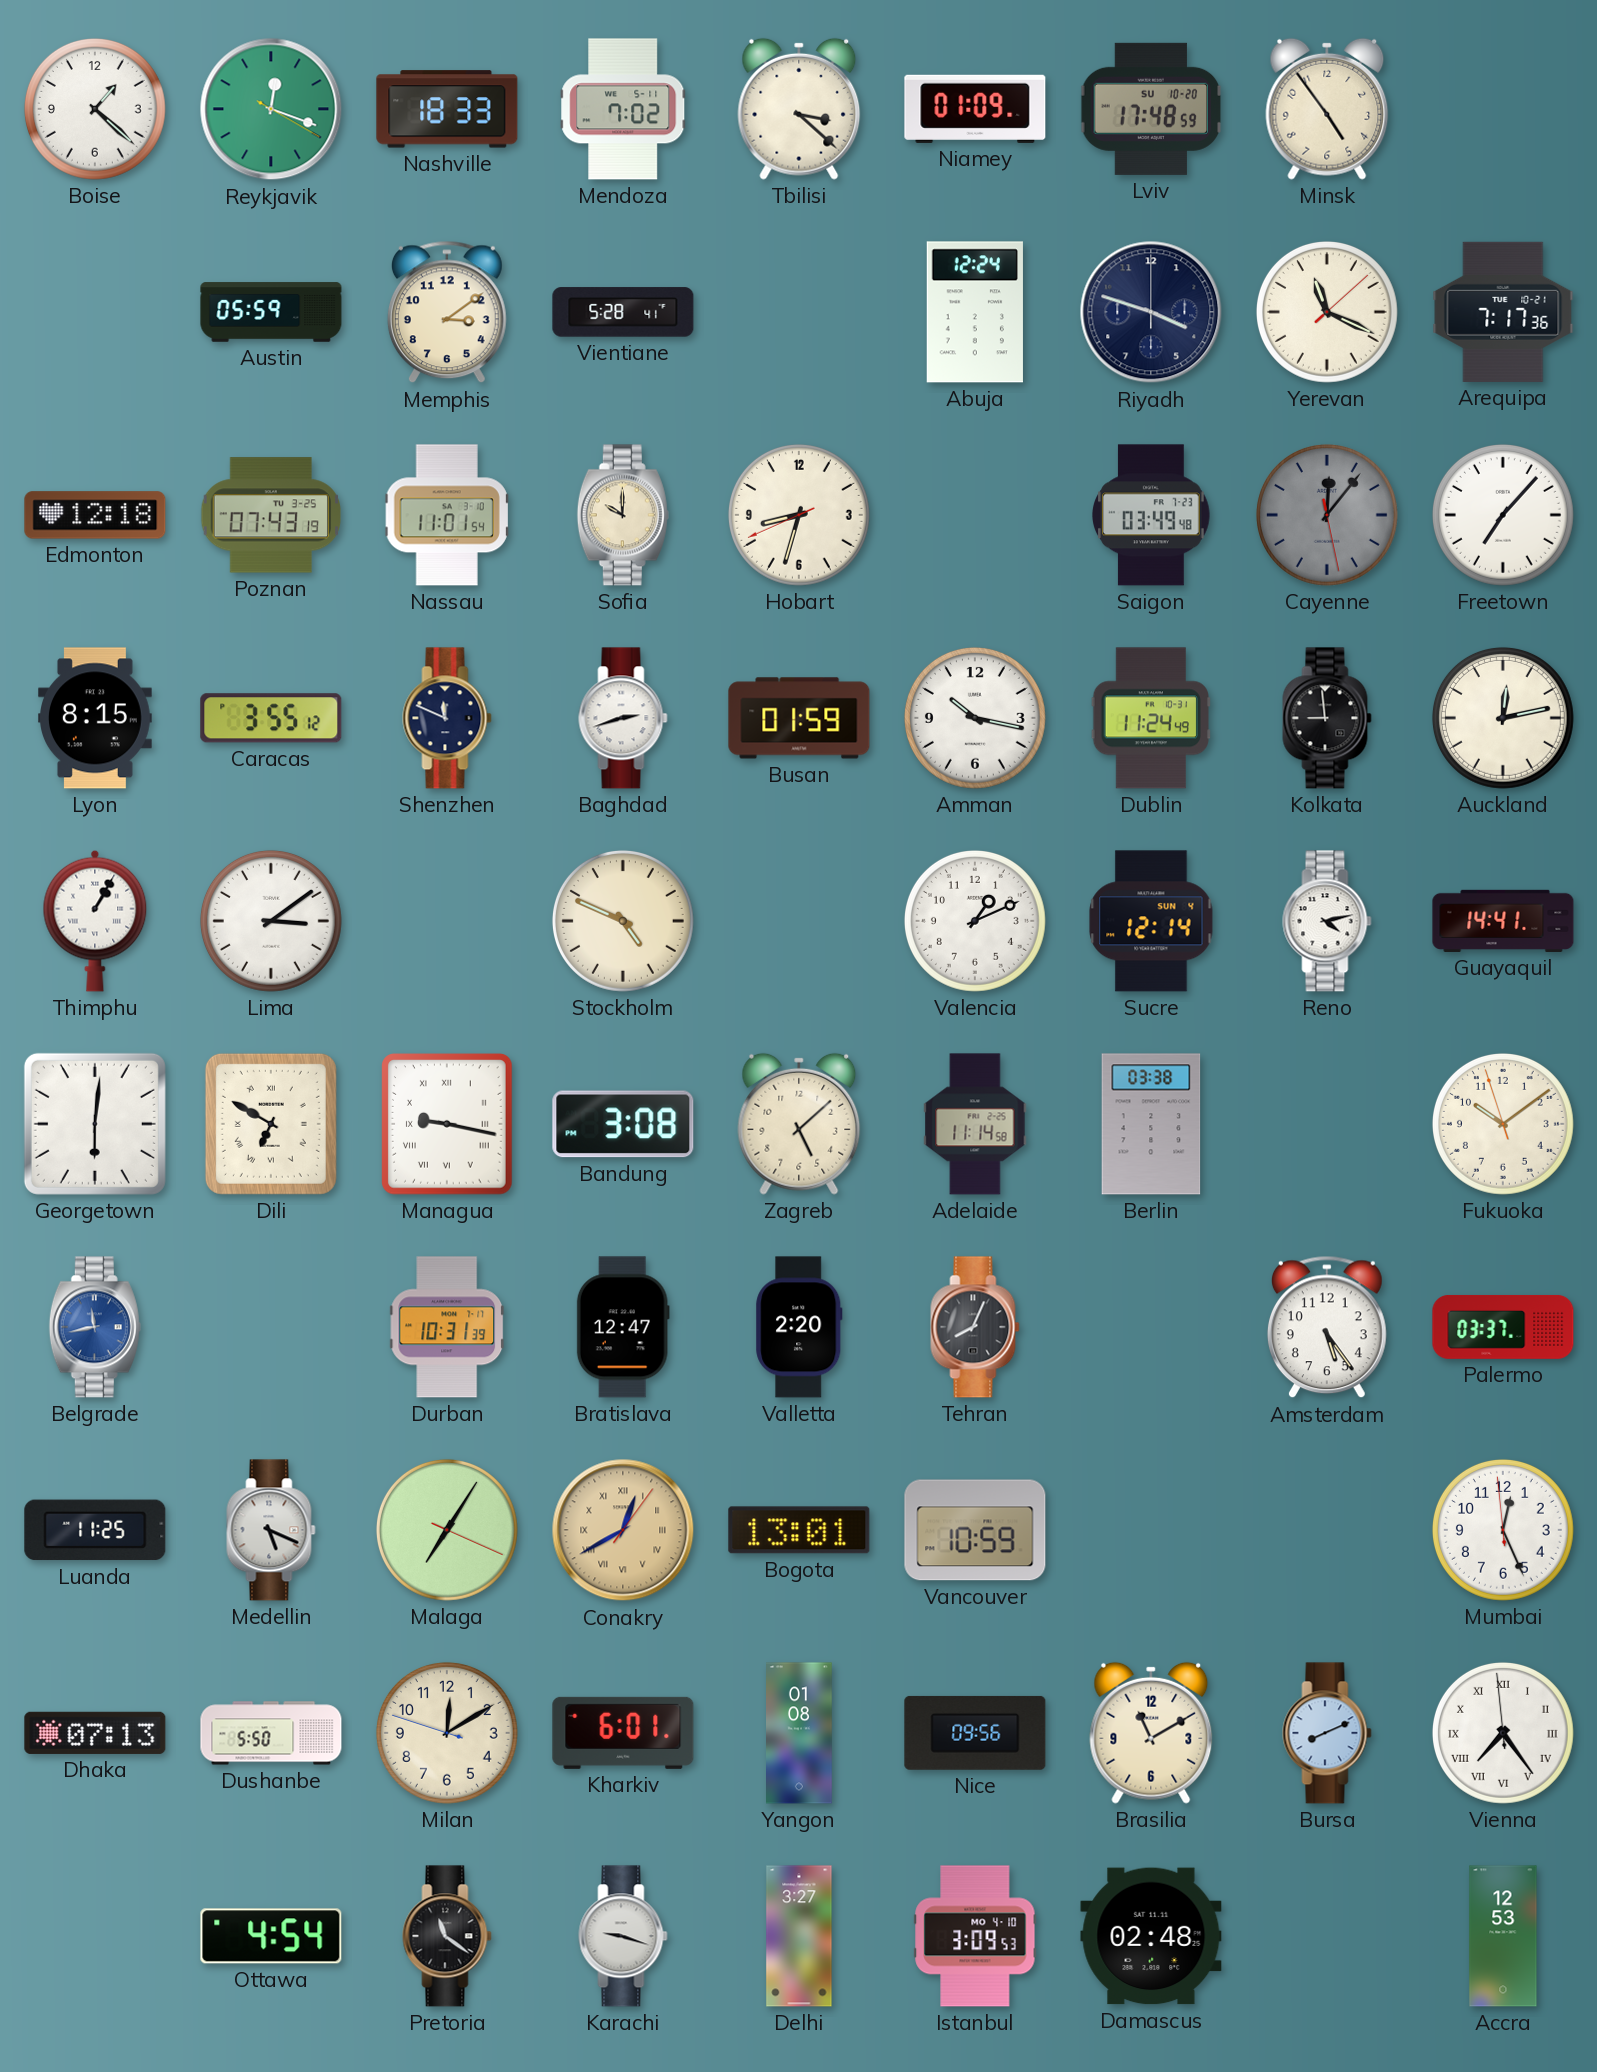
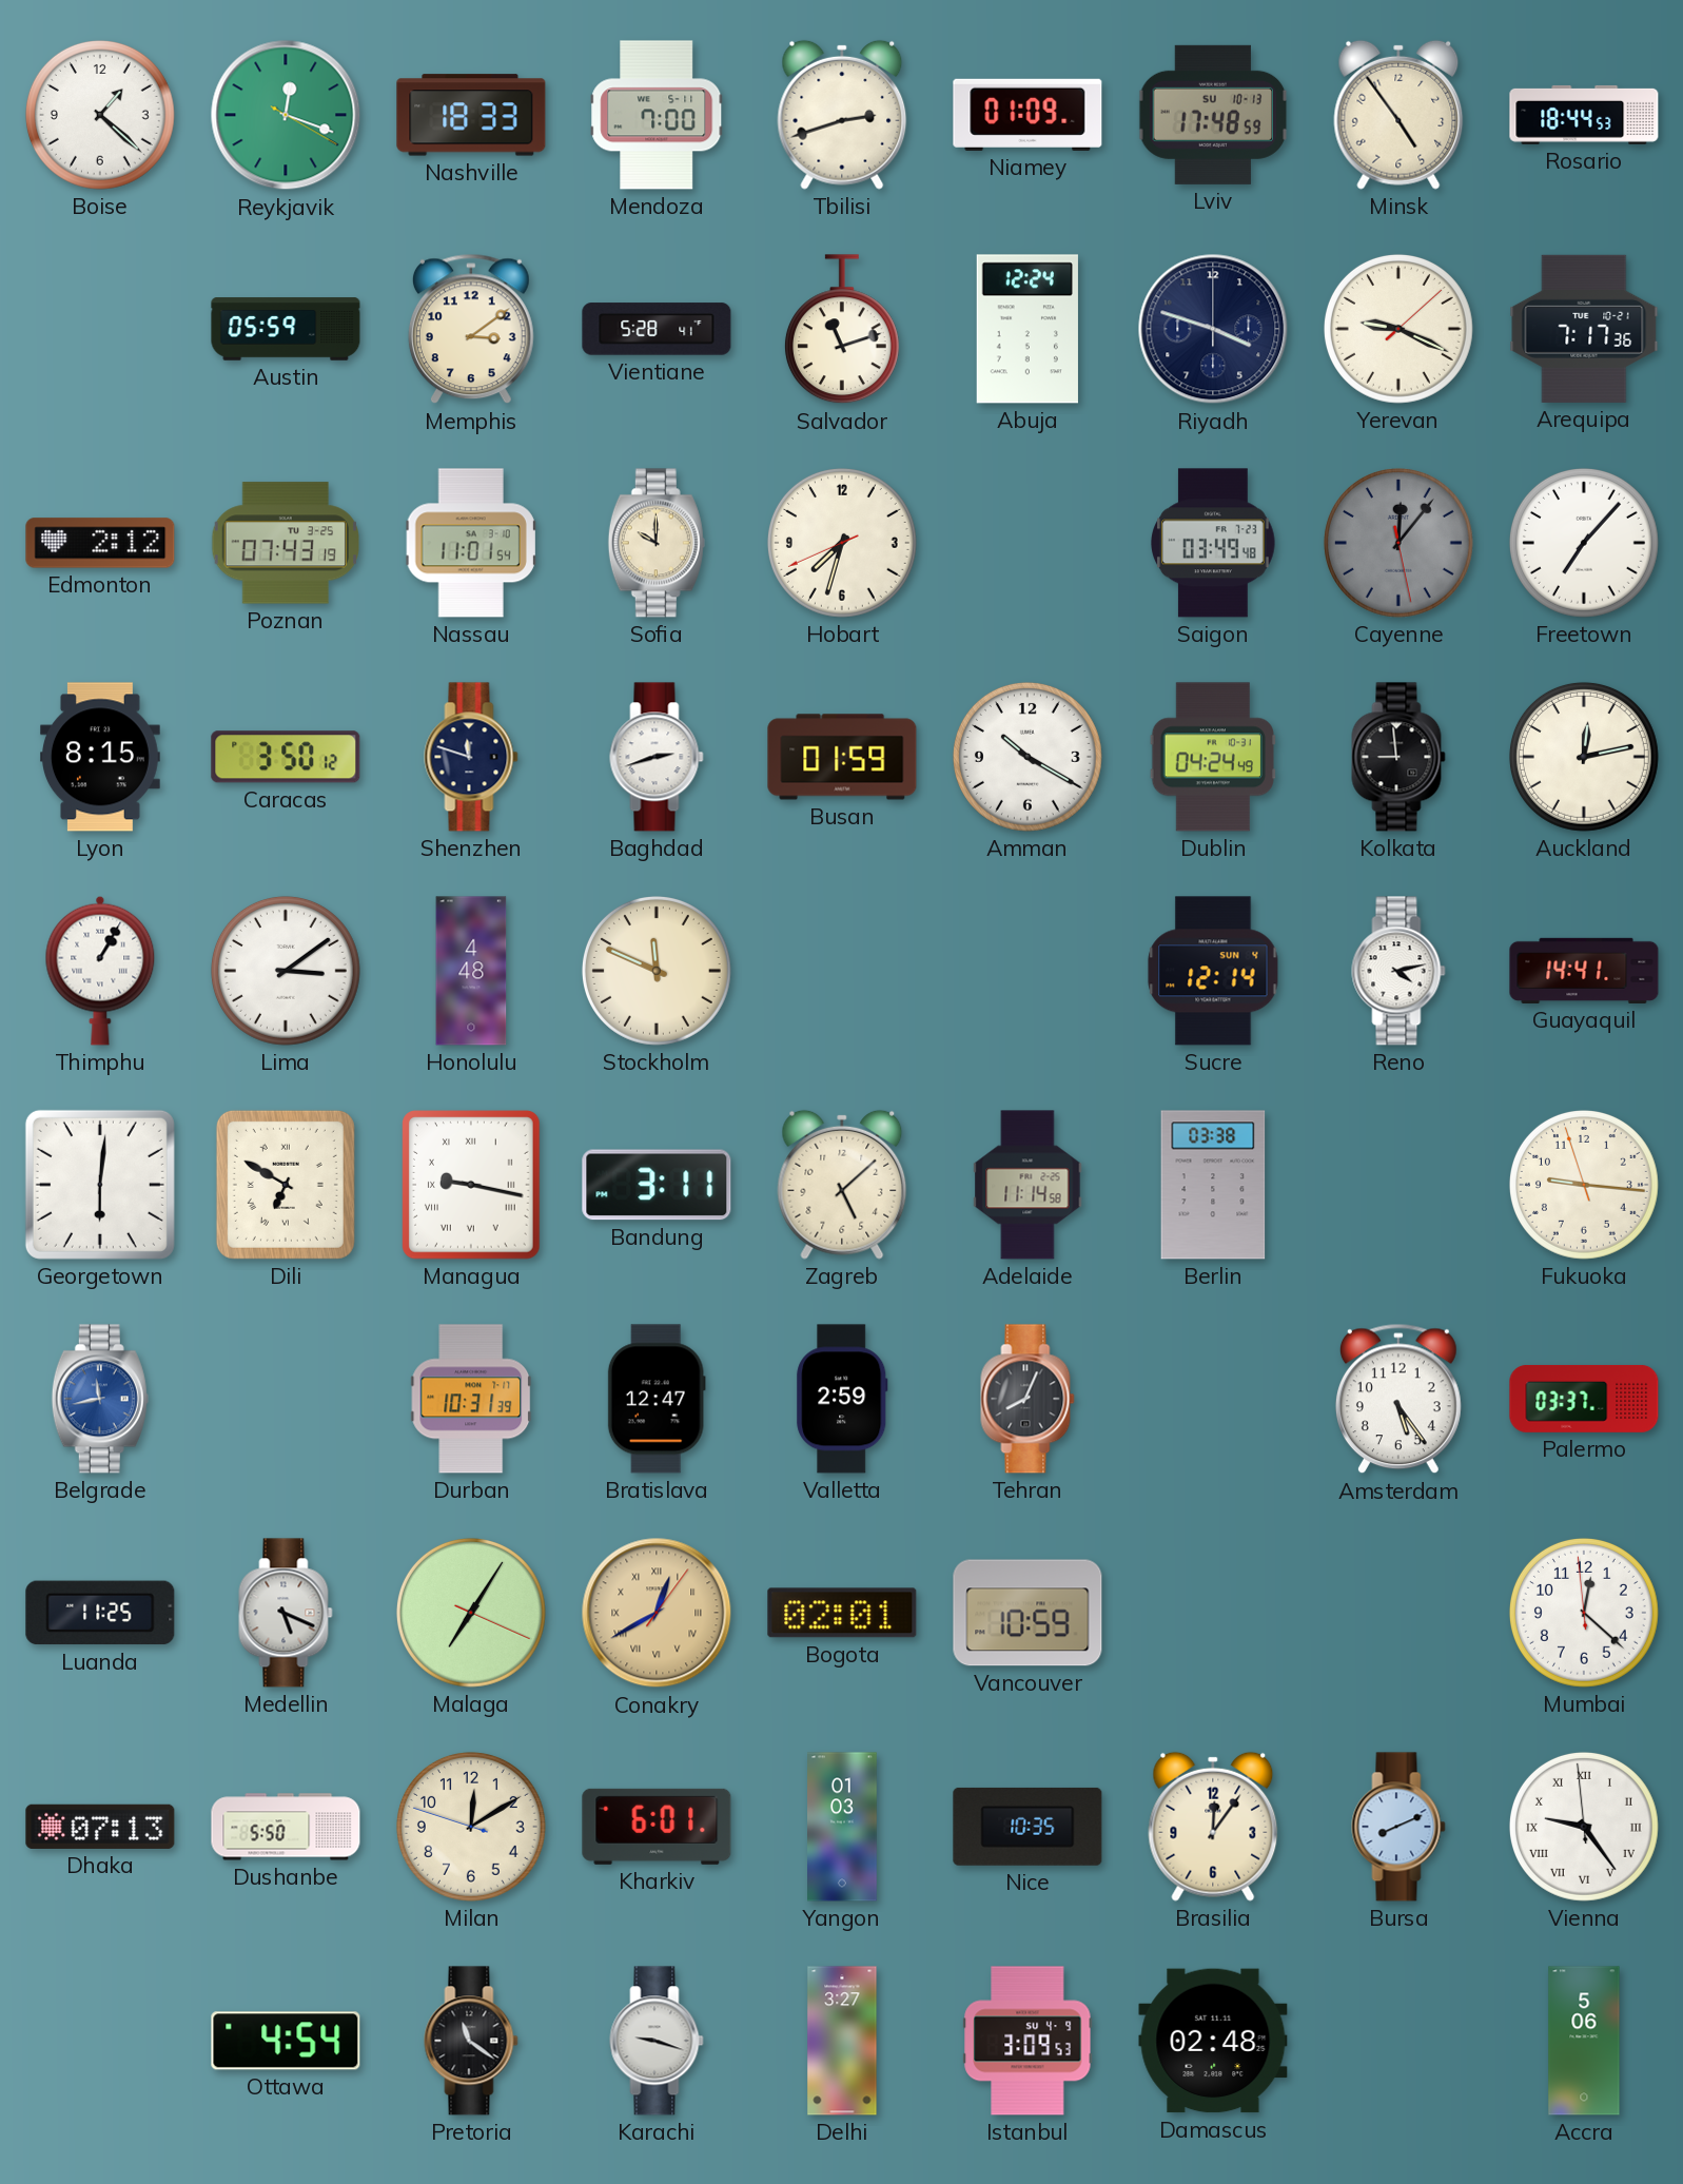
Mendoza: 7:02 -> 7:00
Tbilisi: 3:22 -> 2:42
Lviv date: SU 10-20 -> SU 10-13
Rosario: none -> 18:44
Salvador: none -> 11:12
Yerevan: 11:19 -> 9:19
Edmonton: 12:18 -> 2:12
Hobart: 8:32 -> 7:32
Caracas: 3:55 -> 3:50
Shenzhen: 11:49 -> 11:48
Amman: 10:17 -> 10:20
Dublin: 11:24 -> 04:24
Honolulu: none -> 4:48
Stockholm: 4:49 -> 11:49
Valencia: 1:11 -> none
Bandung: 3:08 -> 3:11
Fukuoka: 10:08 -> 9:15
Valletta: 2:20 -> 2:59
Bogota: 13:01 -> 02:01
Mumbai: 12:25 -> 12:21
Yangon: 01:08 -> 01:03
Nice: 09:56 -> 10:35
Brasilia: 11:10 -> 12:06
Vienna: 7:23 -> 9:23
Istanbul date: MO 4-10 -> SU 4-9
Accra: 12:53 -> 5:06
